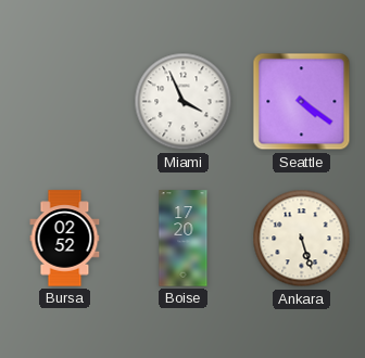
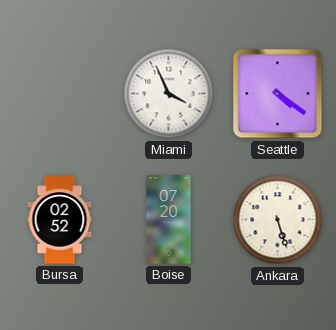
Boise: 17:20 -> 07:20
